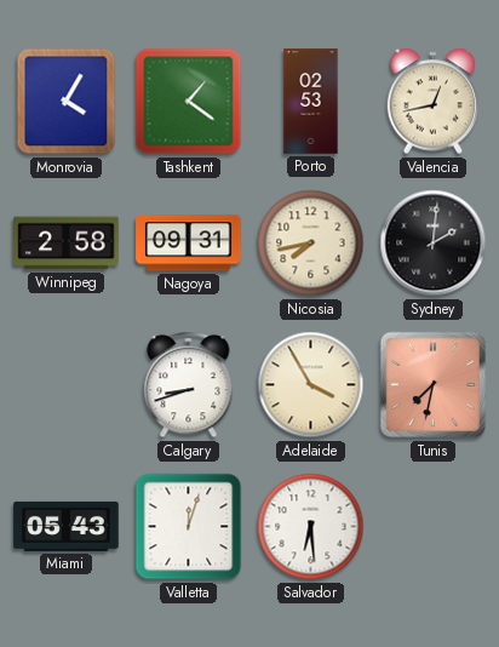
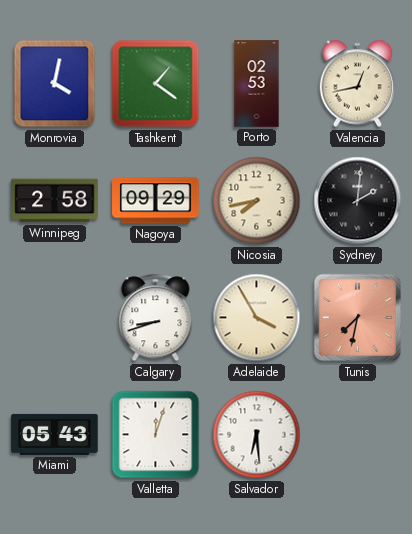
Monrovia: 4:05 -> 4:02
Nagoya: 09:31 -> 09:29
